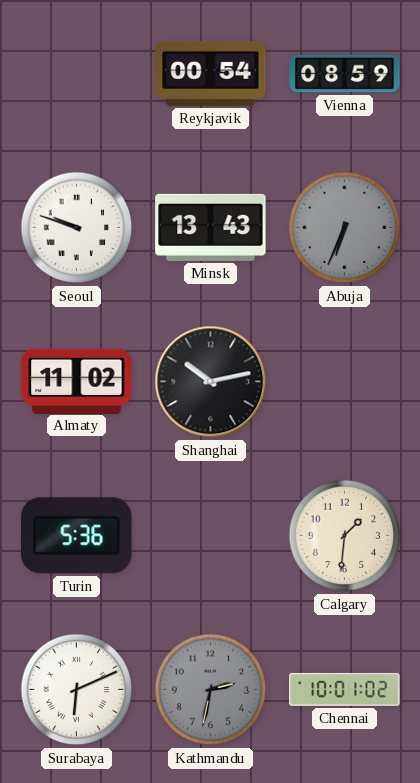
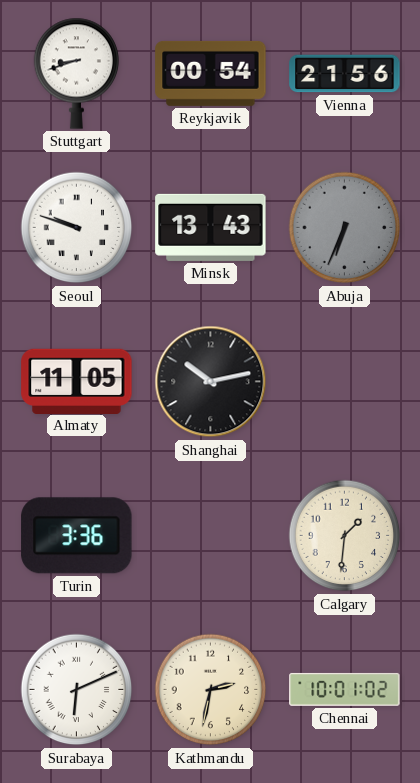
Stuttgart: none -> 8:42
Vienna: 08:59 -> 21:56
Almaty: 11:02 -> 11:05
Turin: 5:36 -> 3:36
Kathmandu dial: grey -> cream
